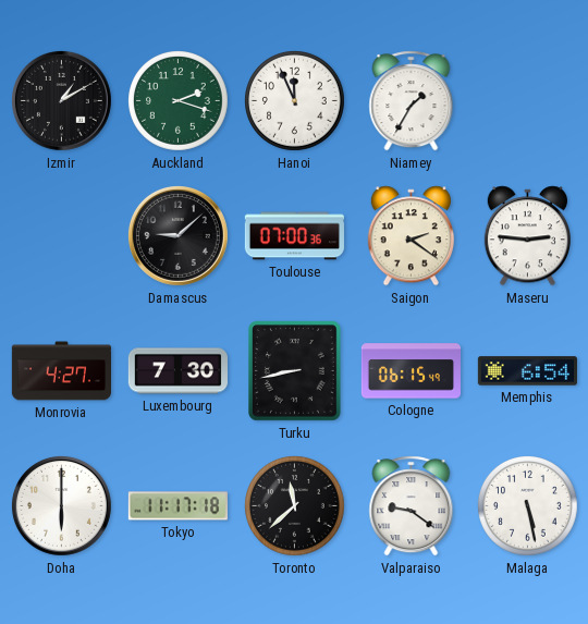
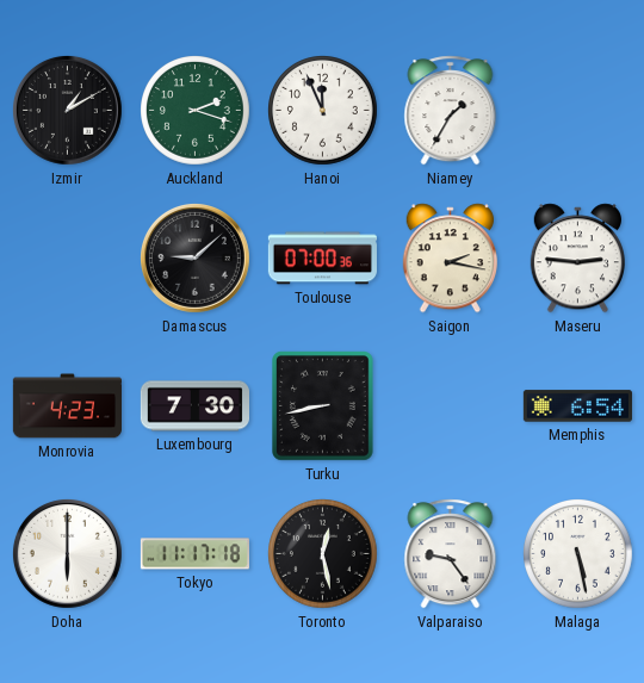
Saigon: 2:21 -> 2:17
Monrovia: 4:27 -> 4:23
Cologne: 06:15 -> none
Toronto: 11:38 -> 12:28
Valparaiso: 9:21 -> 9:24
